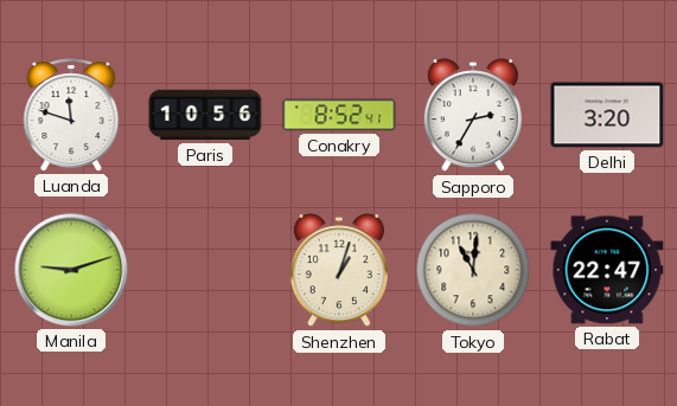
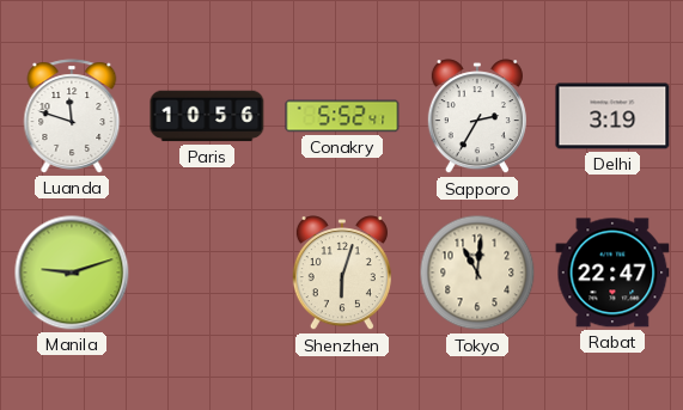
Conakry: 8:52 -> 5:52
Delhi: 3:20 -> 3:19
Shenzhen: 1:03 -> 6:03
